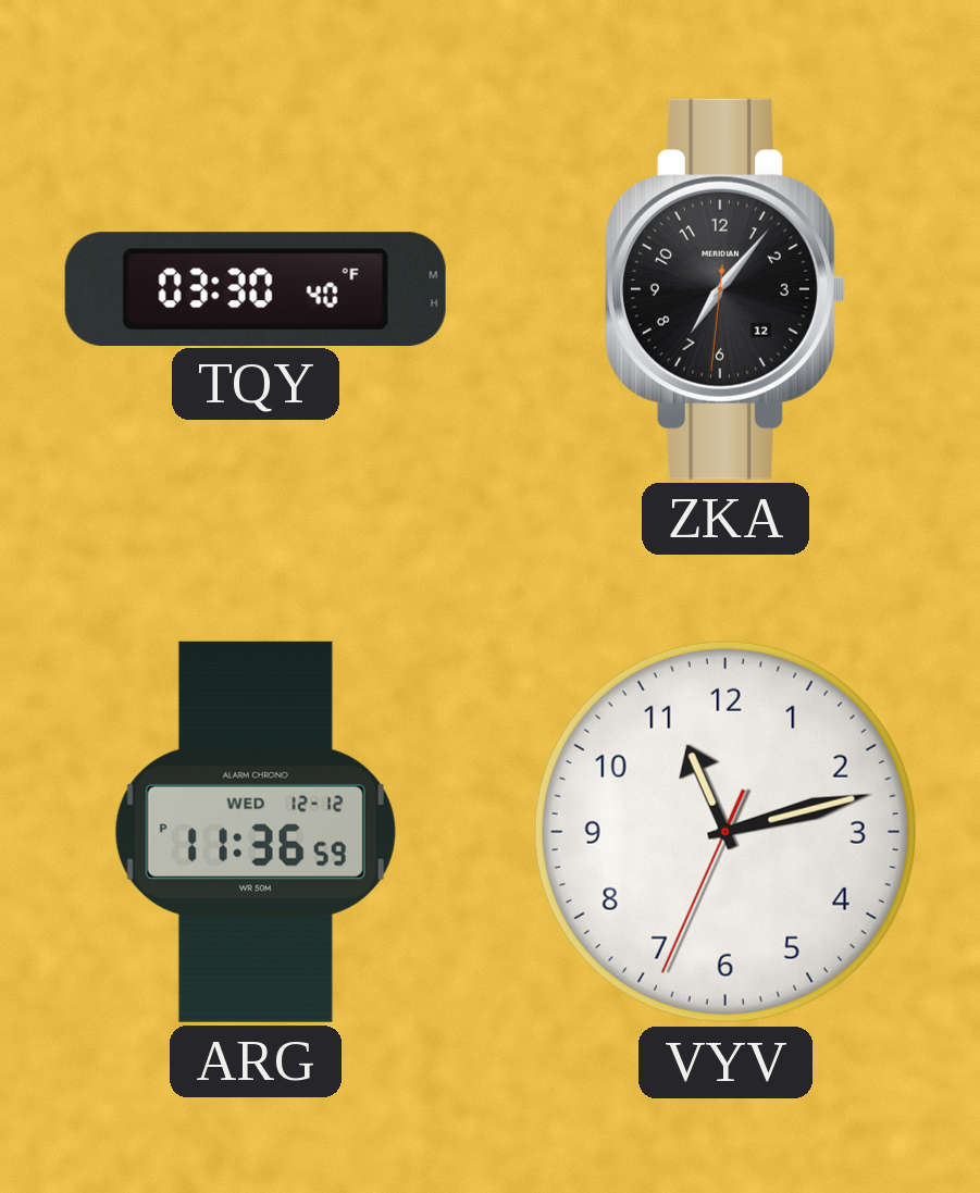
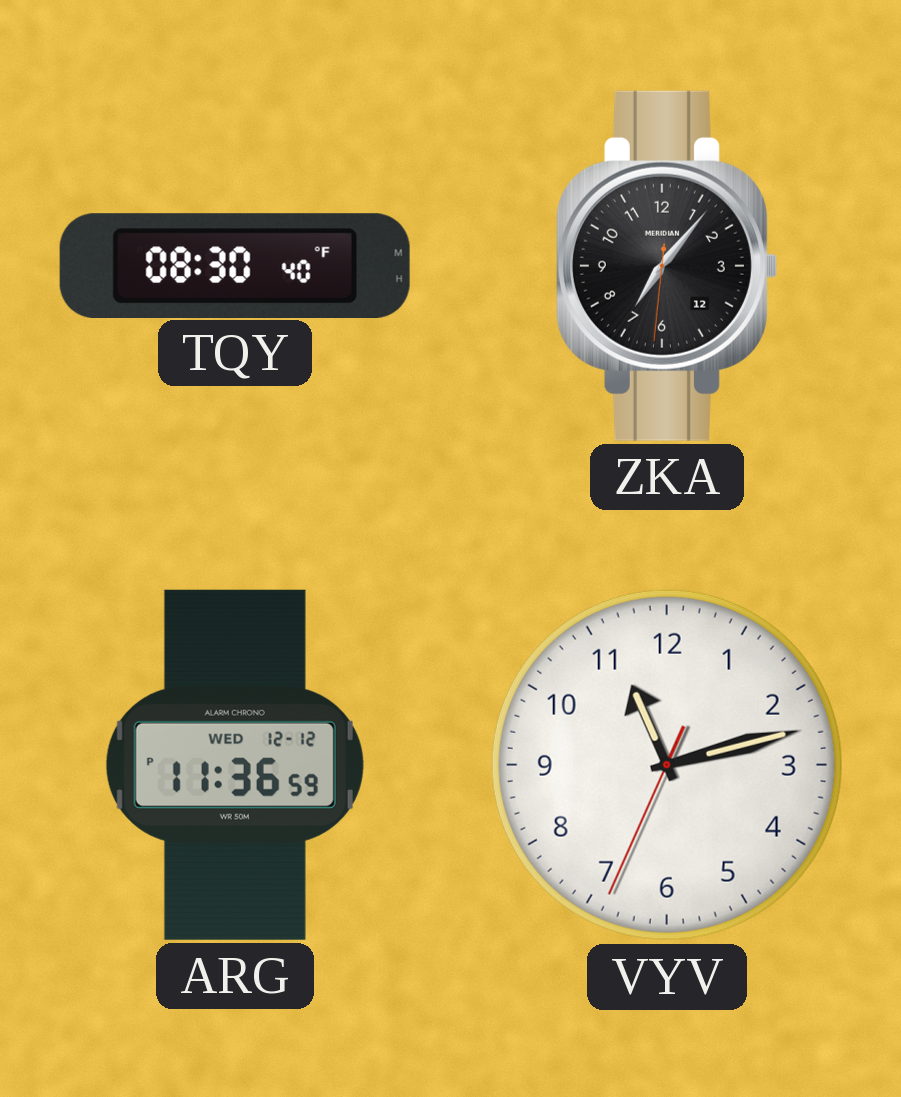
TQY: 03:30 -> 08:30
